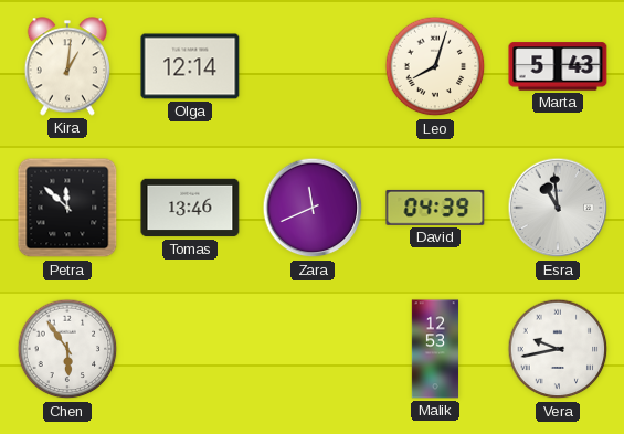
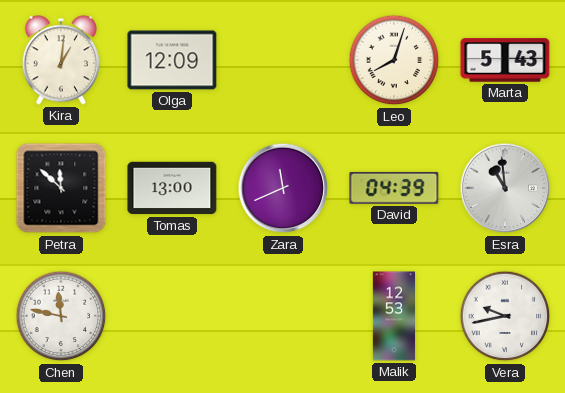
Olga: 12:14 -> 12:09
Tomas: 13:46 -> 13:00
Chen: 5:54 -> 11:47
